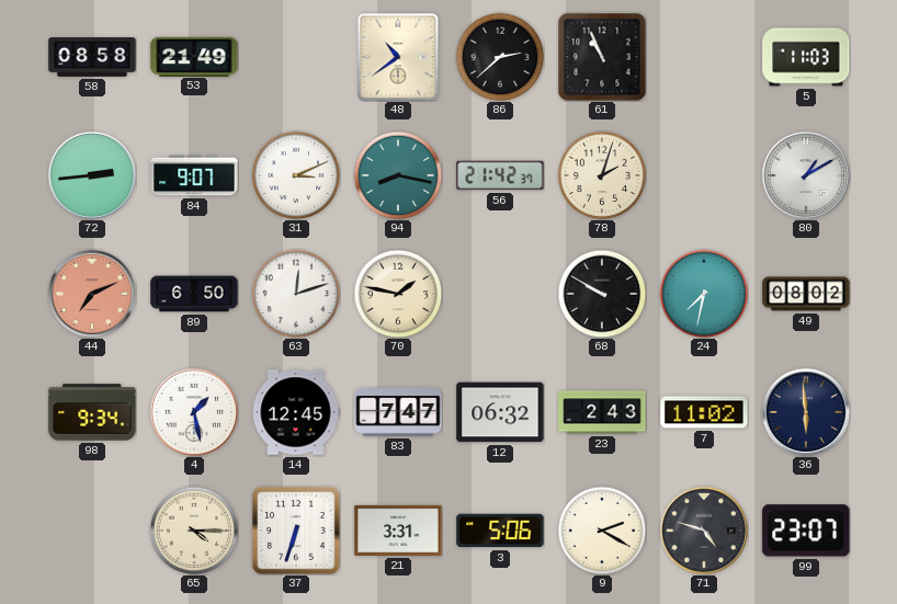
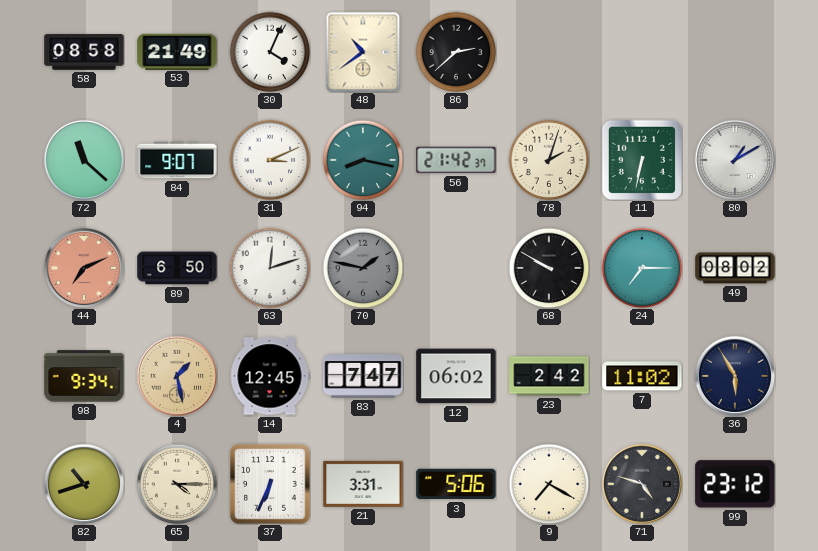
30: none -> 4:04
61: 10:56 -> none
5: 11:03 -> none
72: 2:44 -> 11:22
11: none -> 6:32
70 dial: cream -> grey
24: 7:32 -> 7:15
4 dial: white -> champagne
12: 06:32 -> 06:02
23: 2:43 -> 2:42
36: 5:59 -> 5:55
82: none -> 10:42
37: 6:33 -> 6:34
9: 2:20 -> 7:20
99: 23:07 -> 23:12
